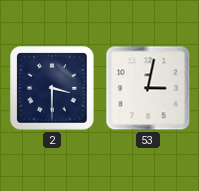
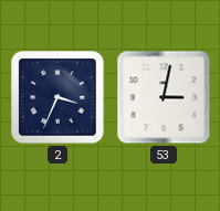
2: 3:30 -> 3:34
